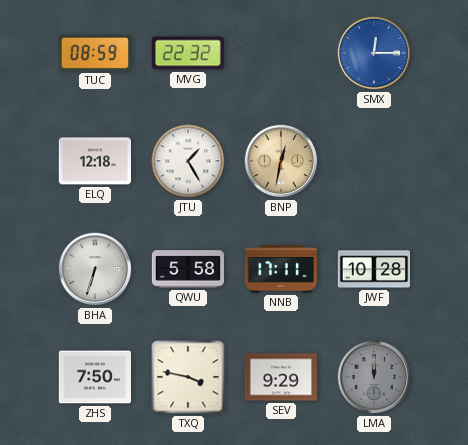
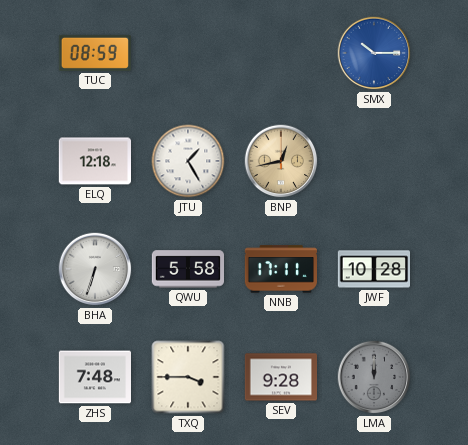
MVG: 22:32 -> none
SMX: 12:15 -> 10:15
BNP: 12:32 -> 12:43
ZHS: 7:50 -> 7:48
TXQ: 3:47 -> 3:45
SEV: 9:29 -> 9:28
